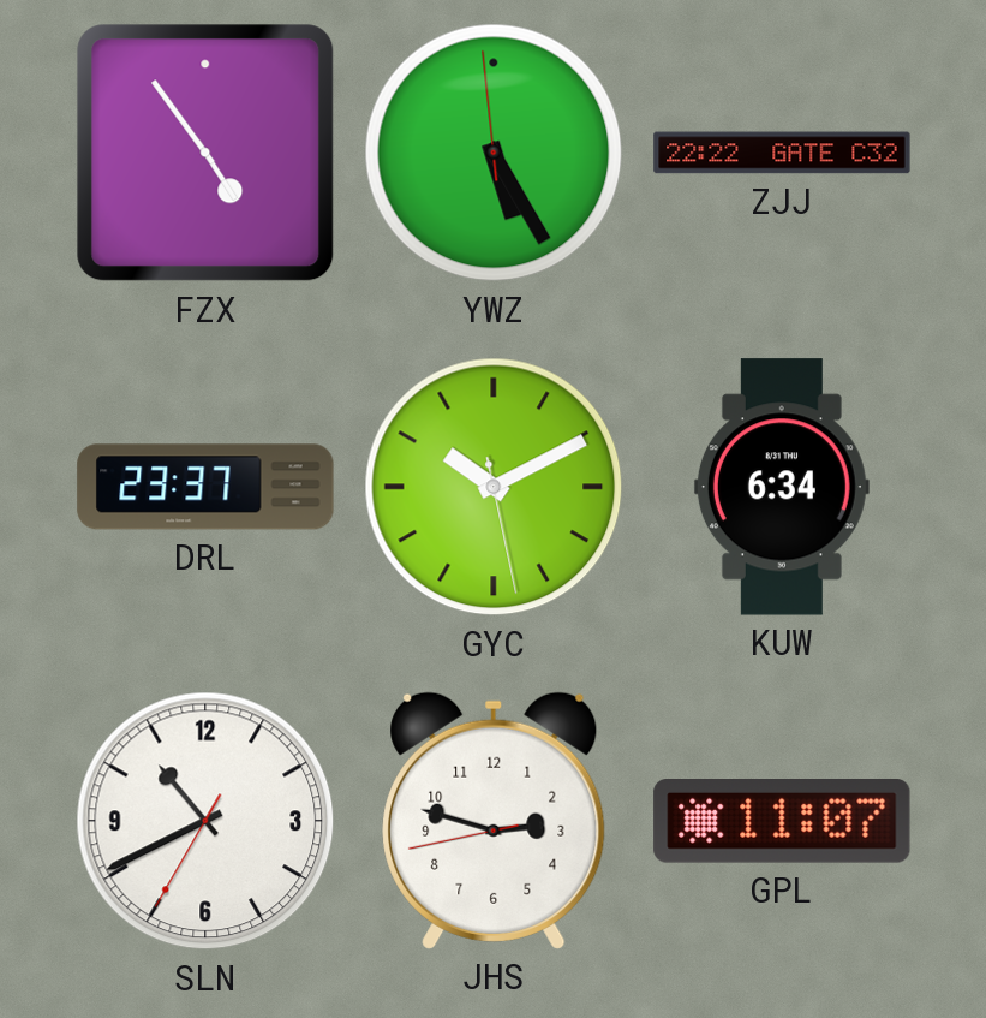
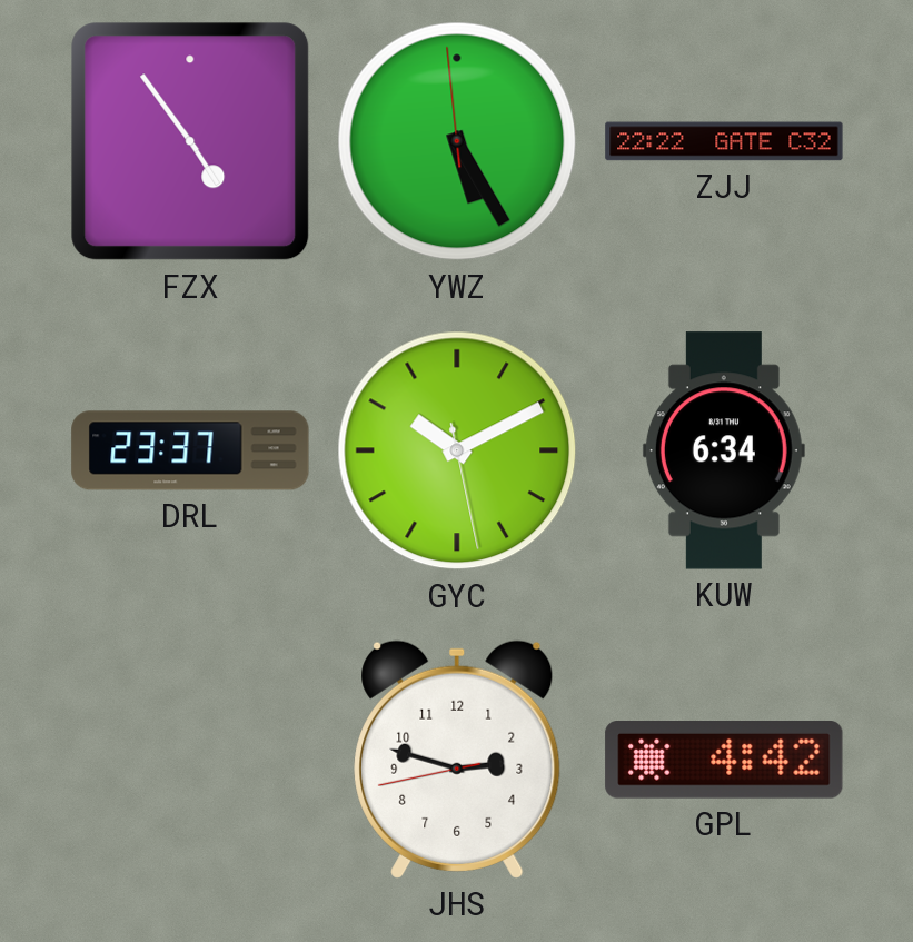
SLN: 10:40 -> none
GPL: 11:07 -> 4:42
